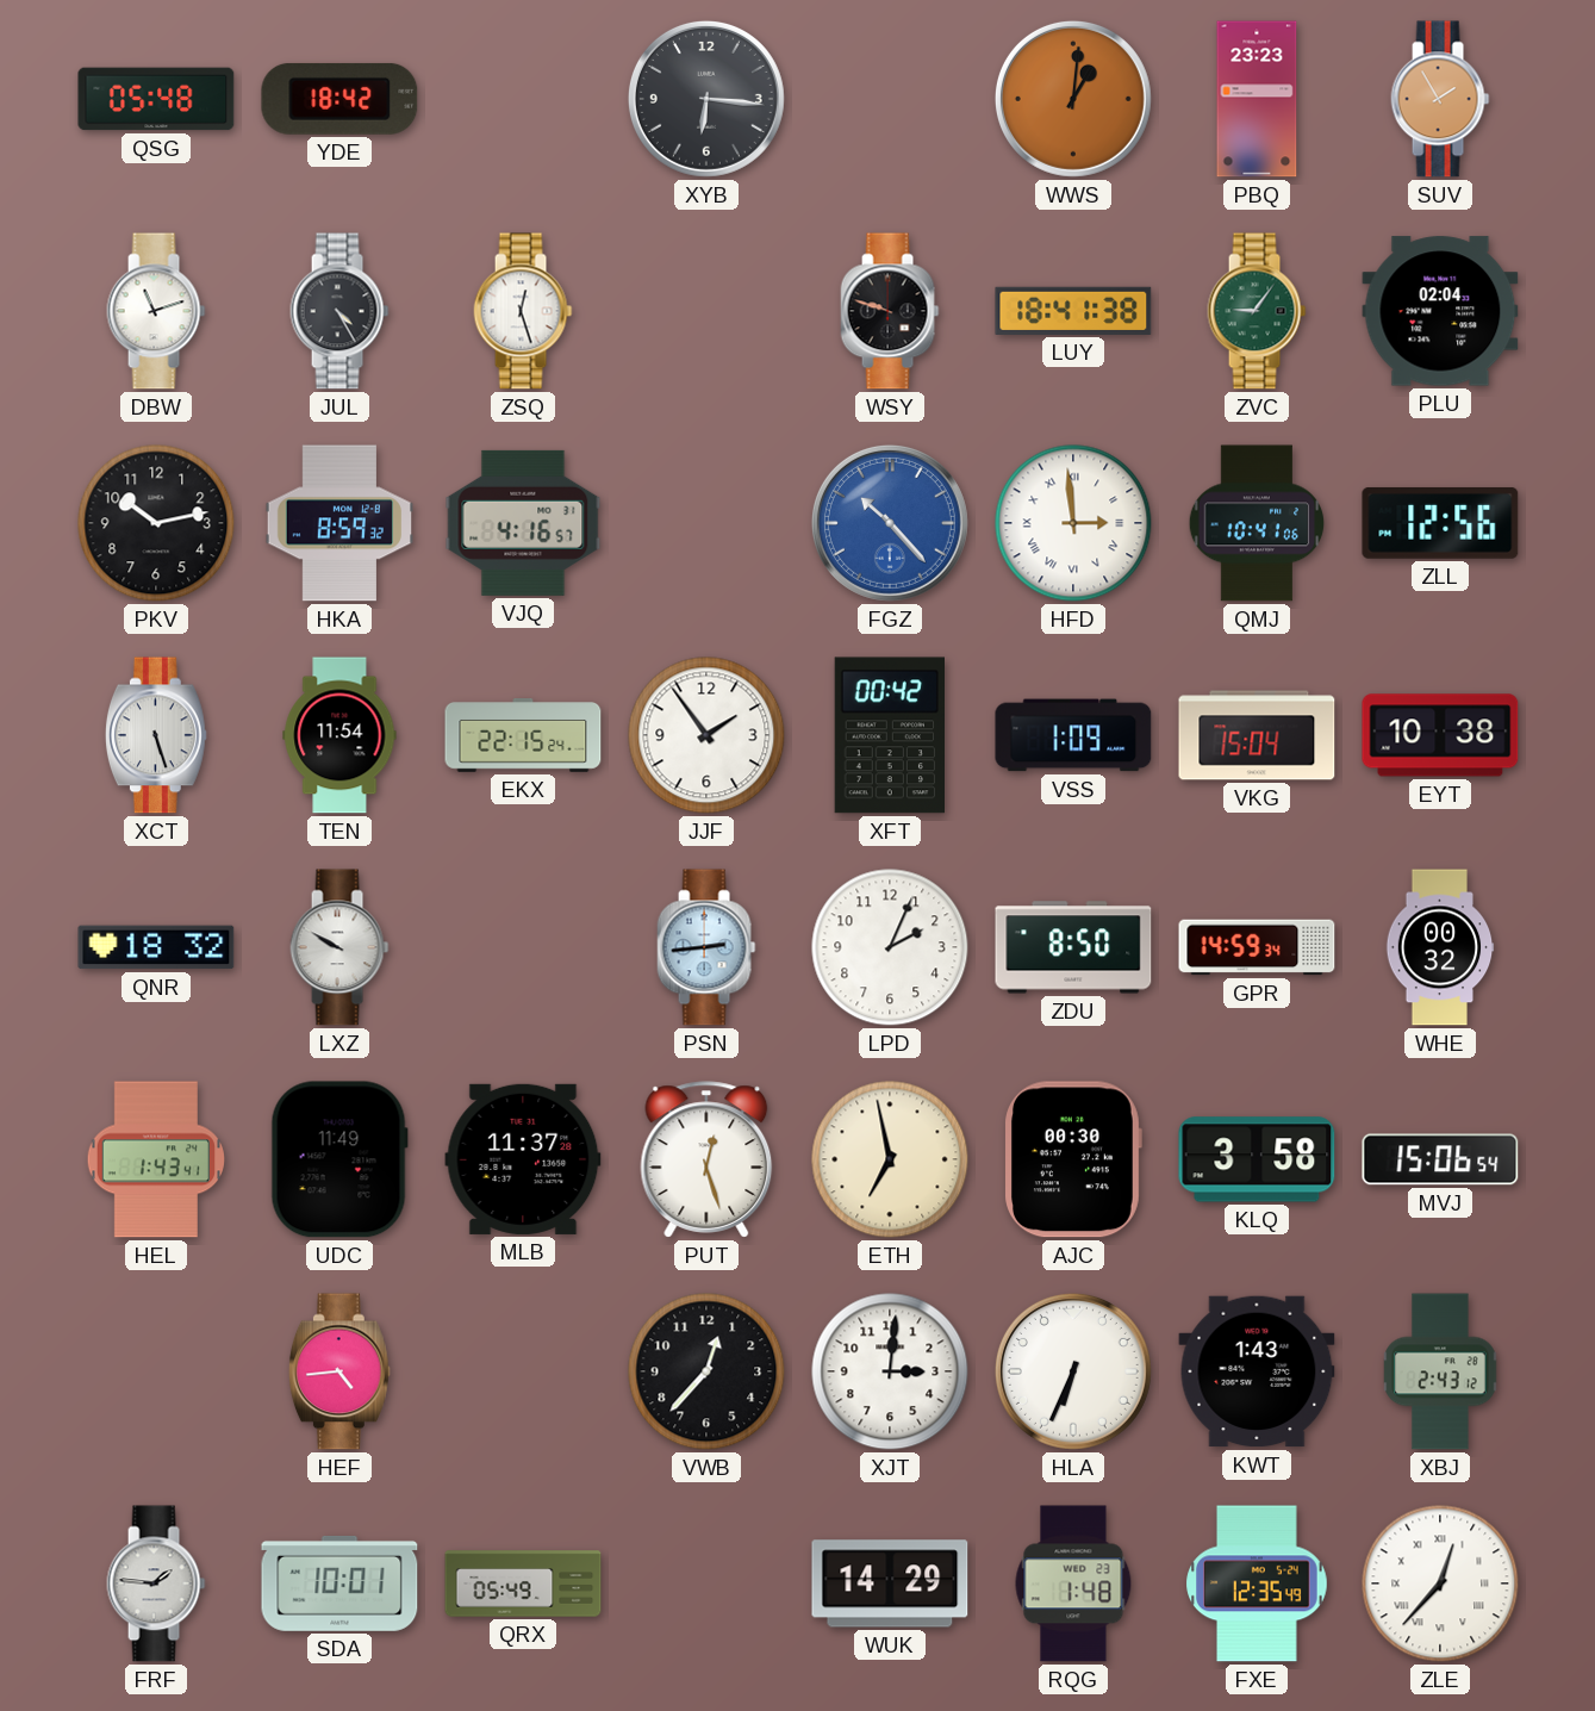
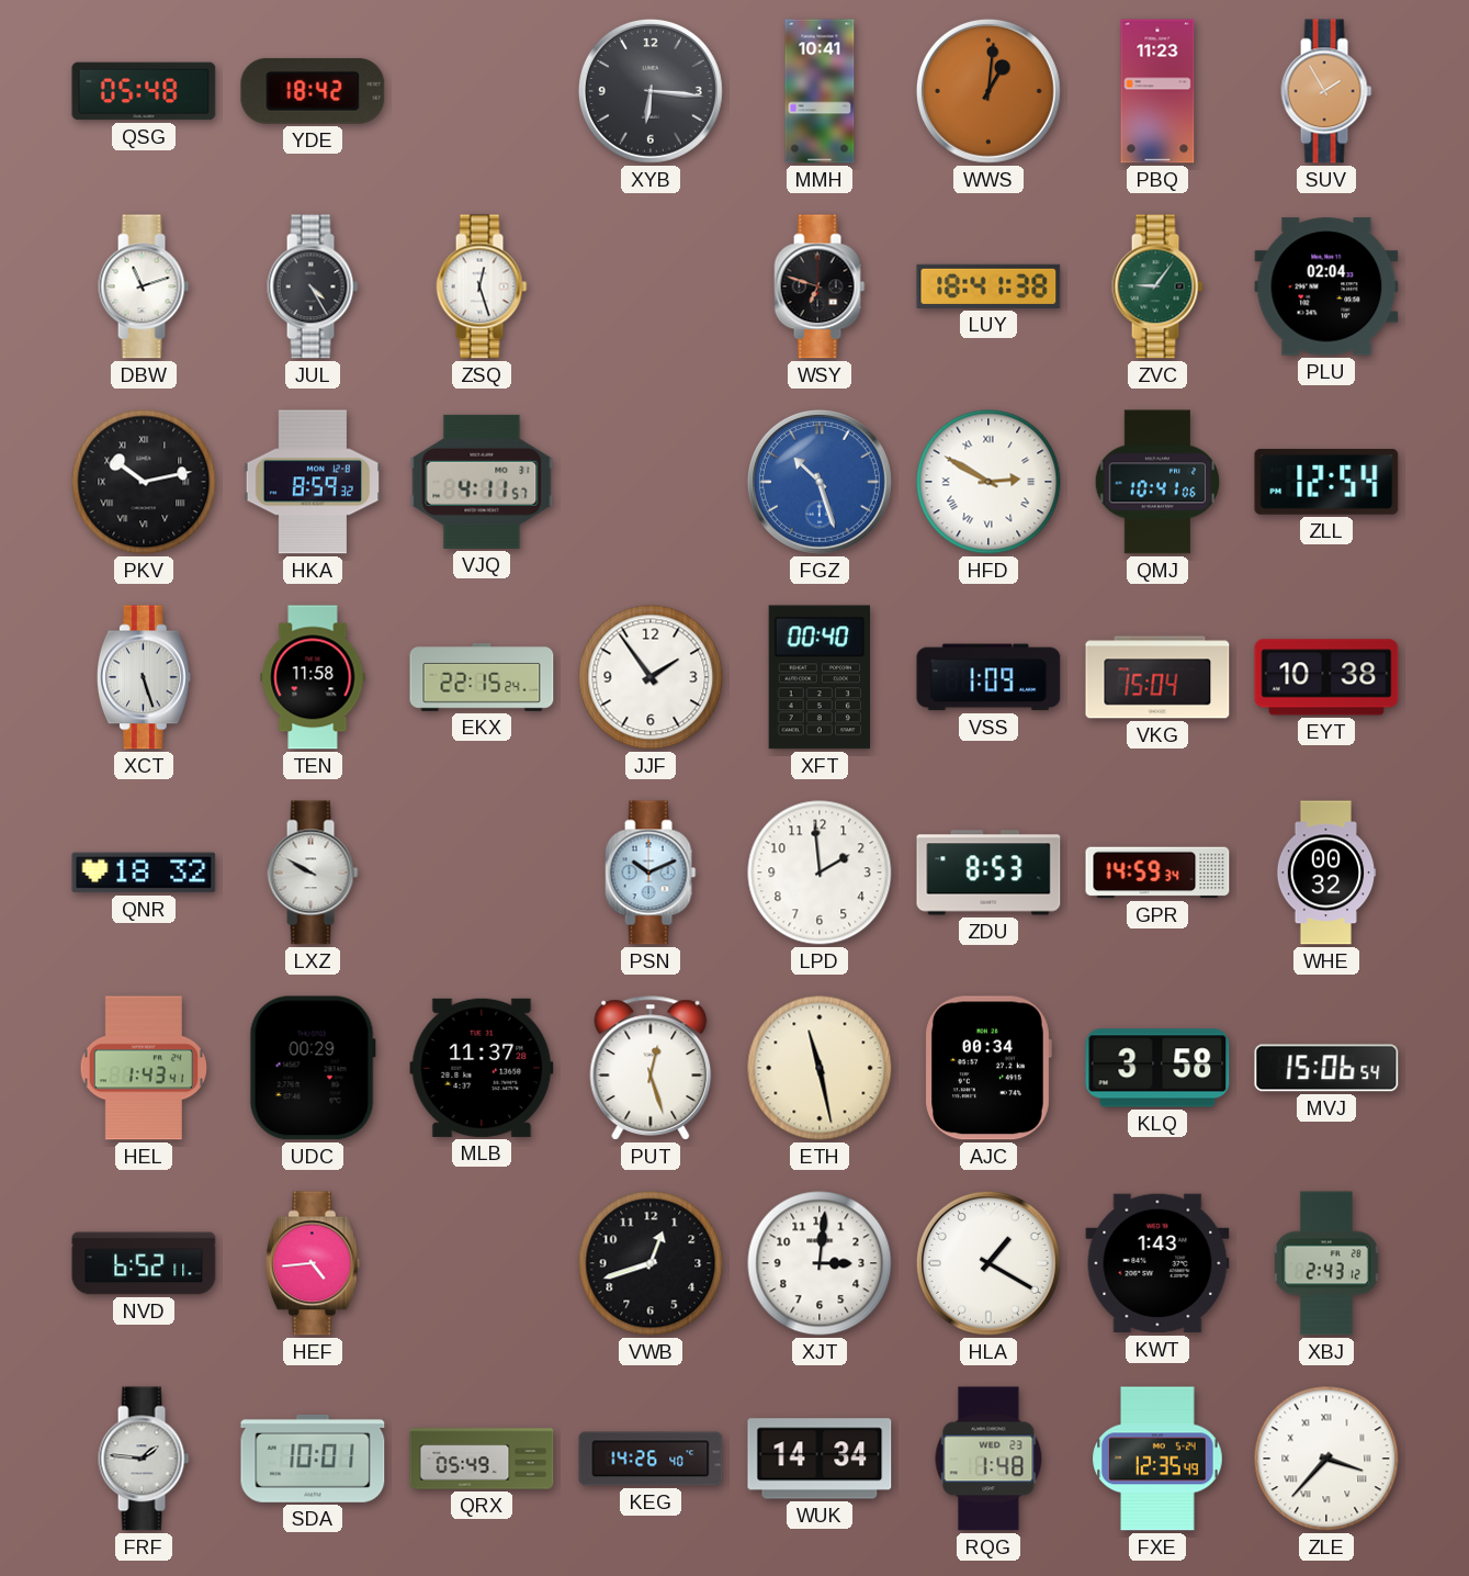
MMH: none -> 10:41
PBQ: 23:23 -> 11:23
WSY: 9:48 -> 6:48
PKV numerals: Arabic -> Roman
VJQ: 4:16 -> 4:11
FGZ: 10:23 -> 10:27
HFD: 2:59 -> 2:50
ZLL: 12:56 -> 12:54
TEN: 11:54 -> 11:58
XFT: 00:42 -> 00:40
PSN: 2:44 -> 10:11
LPD: 2:04 -> 1:59
ZDU: 8:50 -> 8:53
UDC: 11:49 -> 00:29
ETH: 6:58 -> 11:28
AJC: 00:30 -> 00:34
NVD: none -> 6:52
VWB: 12:37 -> 12:42
HLA: 6:34 -> 1:20
KEG: none -> 14:26
WUK: 14:29 -> 14:34
ZLE: 12:37 -> 3:37
